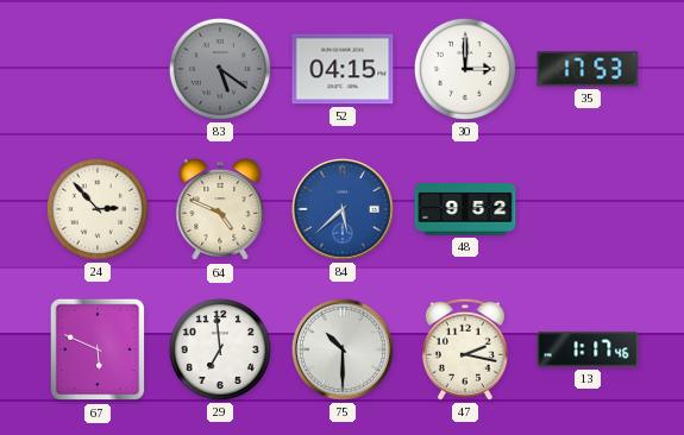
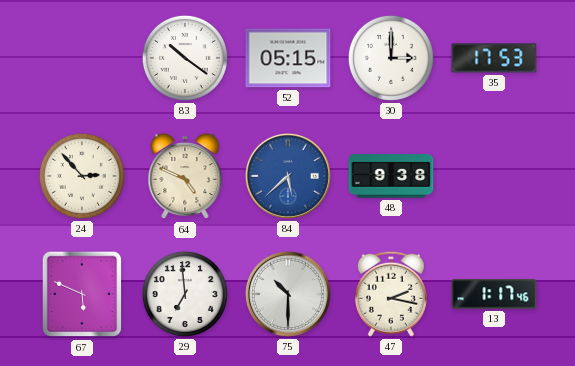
83: 5:21 -> 10:21
83 dial: grey -> white
52: 04:15 -> 05:15
48: 9:52 -> 9:38
